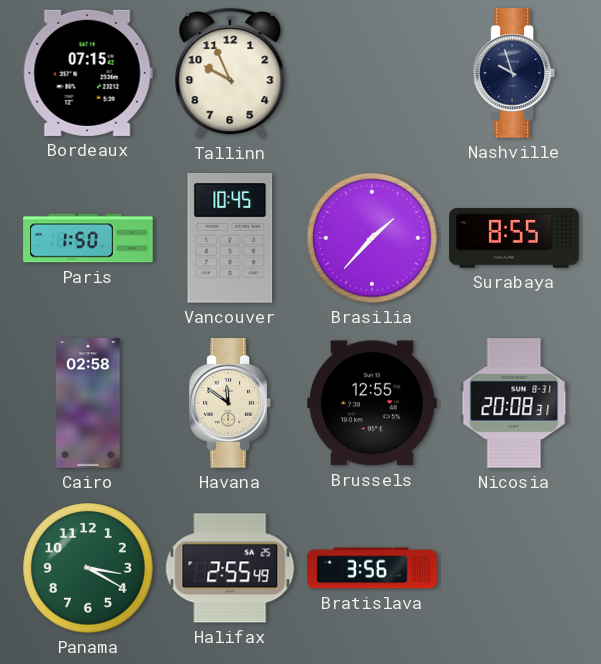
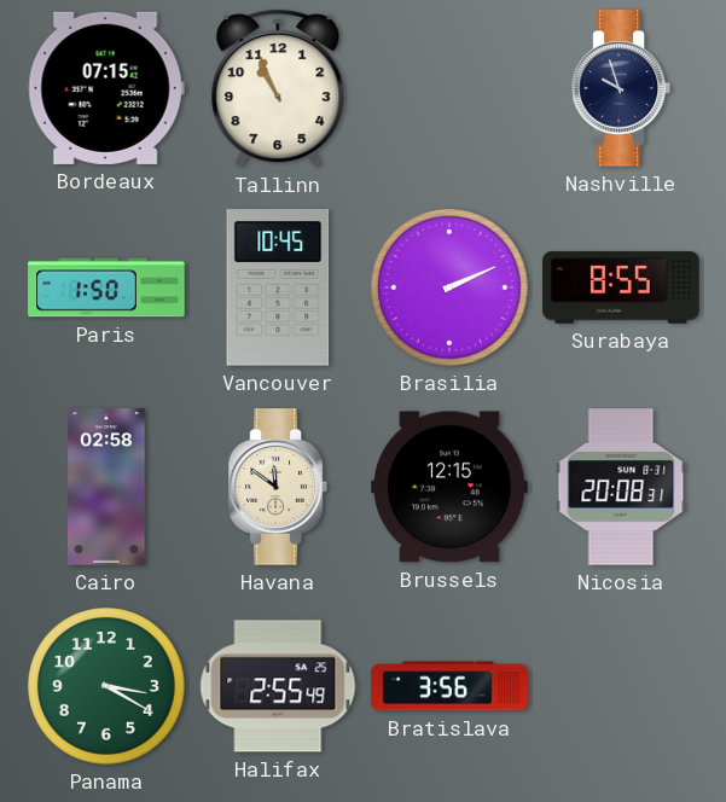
Tallinn: 9:56 -> 10:56
Brasilia: 1:37 -> 2:11
Brussels: 12:55 -> 12:15
